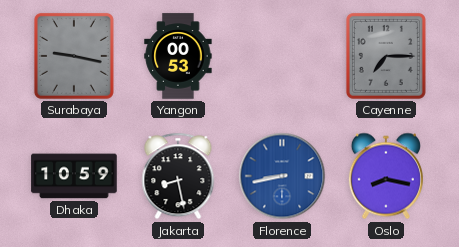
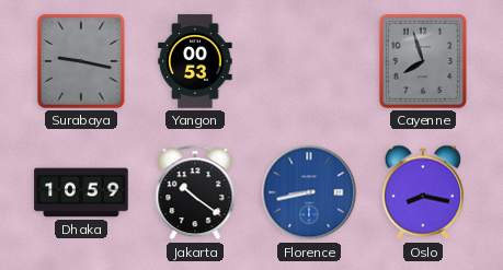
Cayenne: 7:15 -> 7:57
Jakarta: 8:28 -> 10:21
